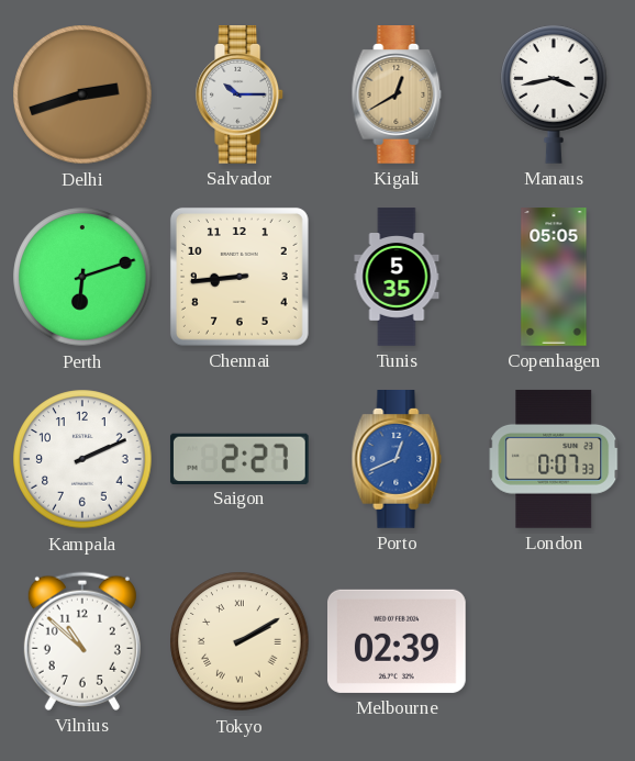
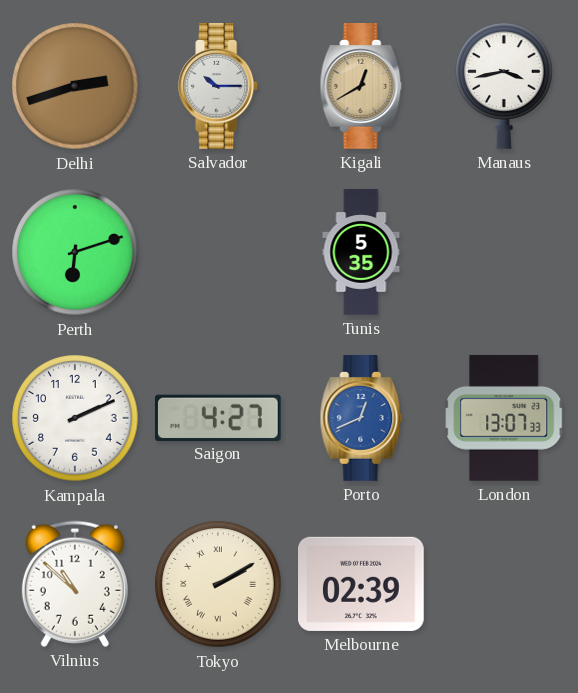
Chennai: 8:44 -> none
Copenhagen: 05:05 -> none
Saigon: 2:27 -> 4:27
London: 0:07 -> 13:07
